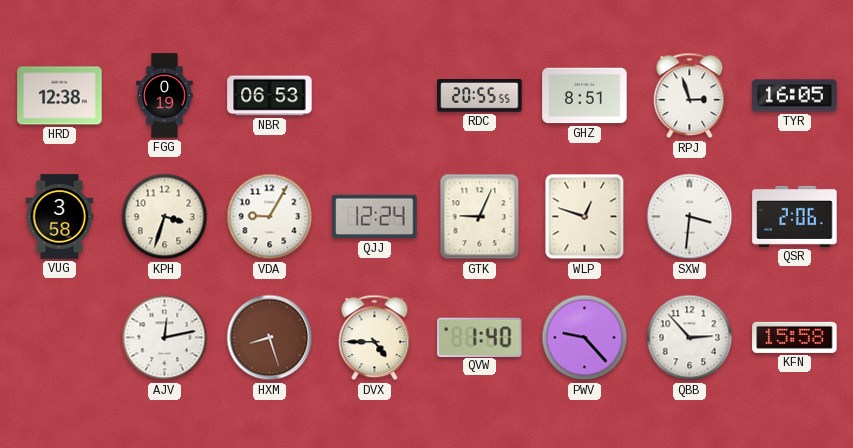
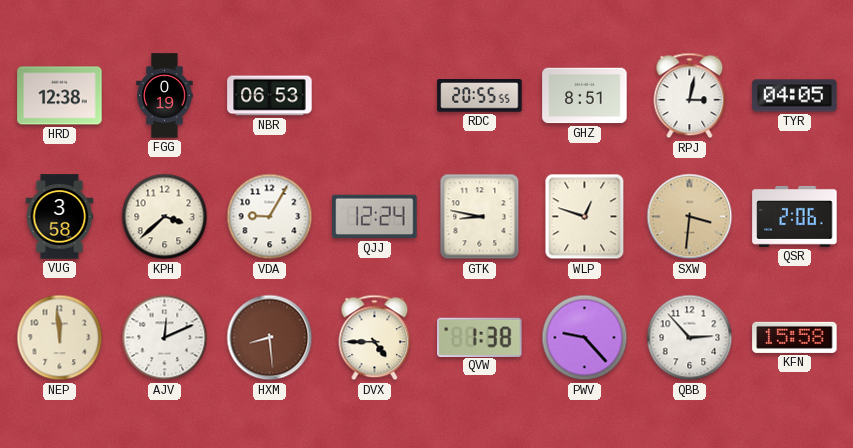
RPJ: 2:57 -> 3:02
TYR: 16:05 -> 04:05
KPH: 3:33 -> 3:38
GTK: 9:04 -> 8:47
SXW dial: white -> champagne
NEP: none -> 11:59
AJV: 12:13 -> 12:11
HXM: 8:27 -> 8:29
QVW: 1:40 -> 1:38
